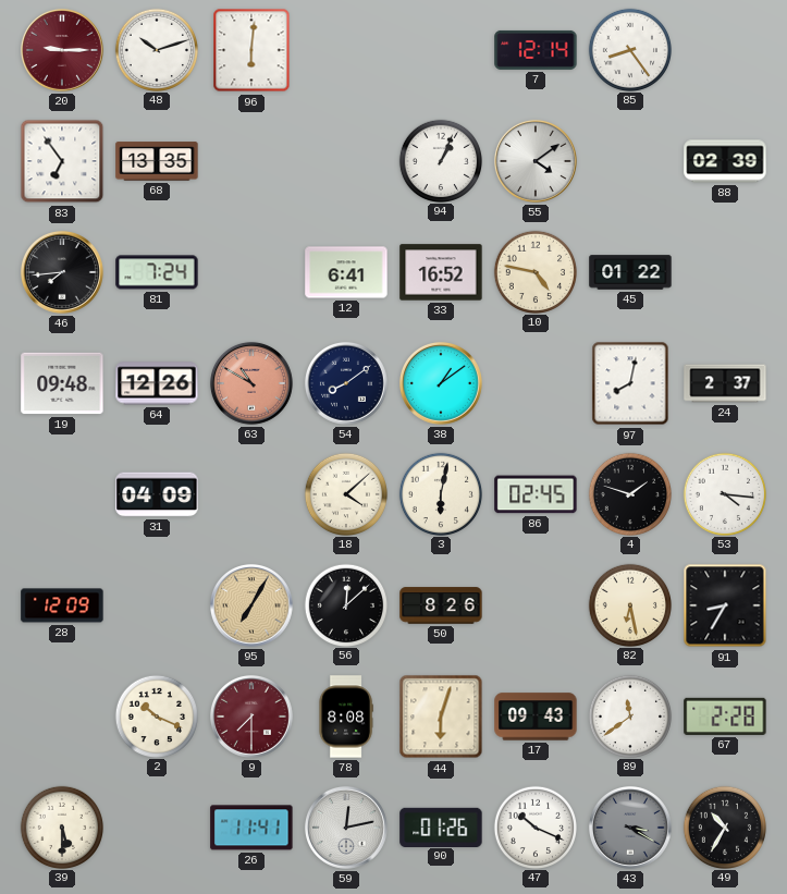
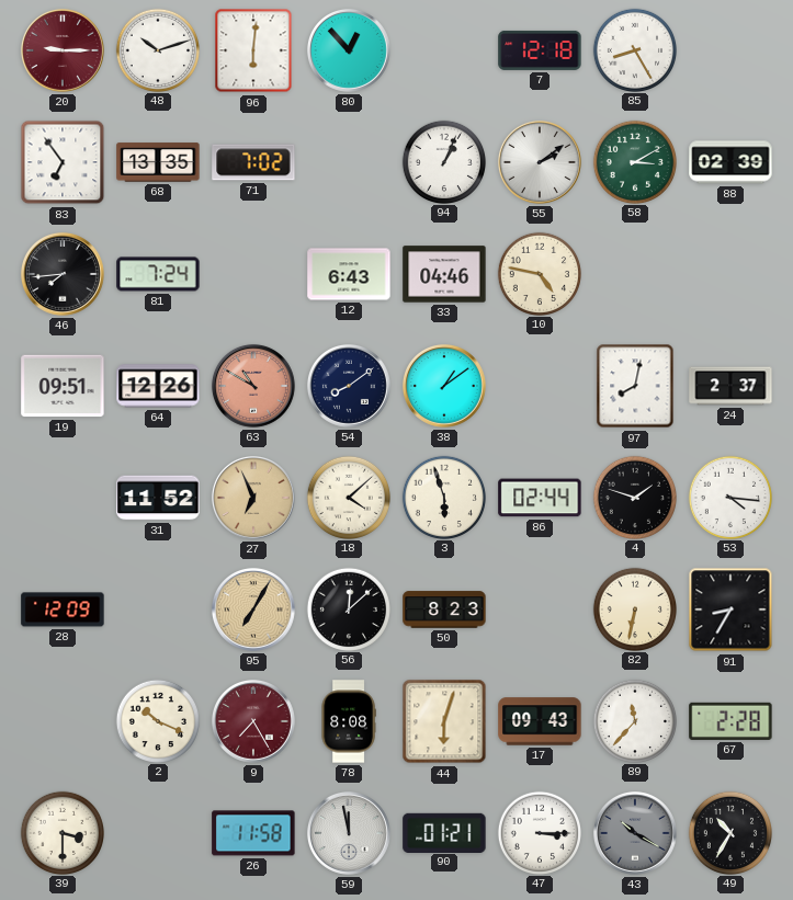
80: none -> 12:53
7: 12:14 -> 12:18
85: 8:24 -> 8:25
71: none -> 7:02
55: 4:09 -> 2:09
58: none -> 3:10
12: 6:41 -> 6:43
33: 16:52 -> 04:46
45: 01:22 -> none
19: 09:48 -> 09:51
31: 04:09 -> 11:52
27: none -> 6:56
3: 6:02 -> 5:57
86: 02:45 -> 02:44
50: 8:26 -> 8:23
82: 6:28 -> 6:32
9: 7:30 -> 7:25
89: 11:39 -> 11:37
39: 5:30 -> 3:30
26: 11:41 -> 11:58
59: 12:13 -> 11:58
90: 01:26 -> 01:21
47: 10:19 -> 3:15
43: 3:20 -> 10:20
